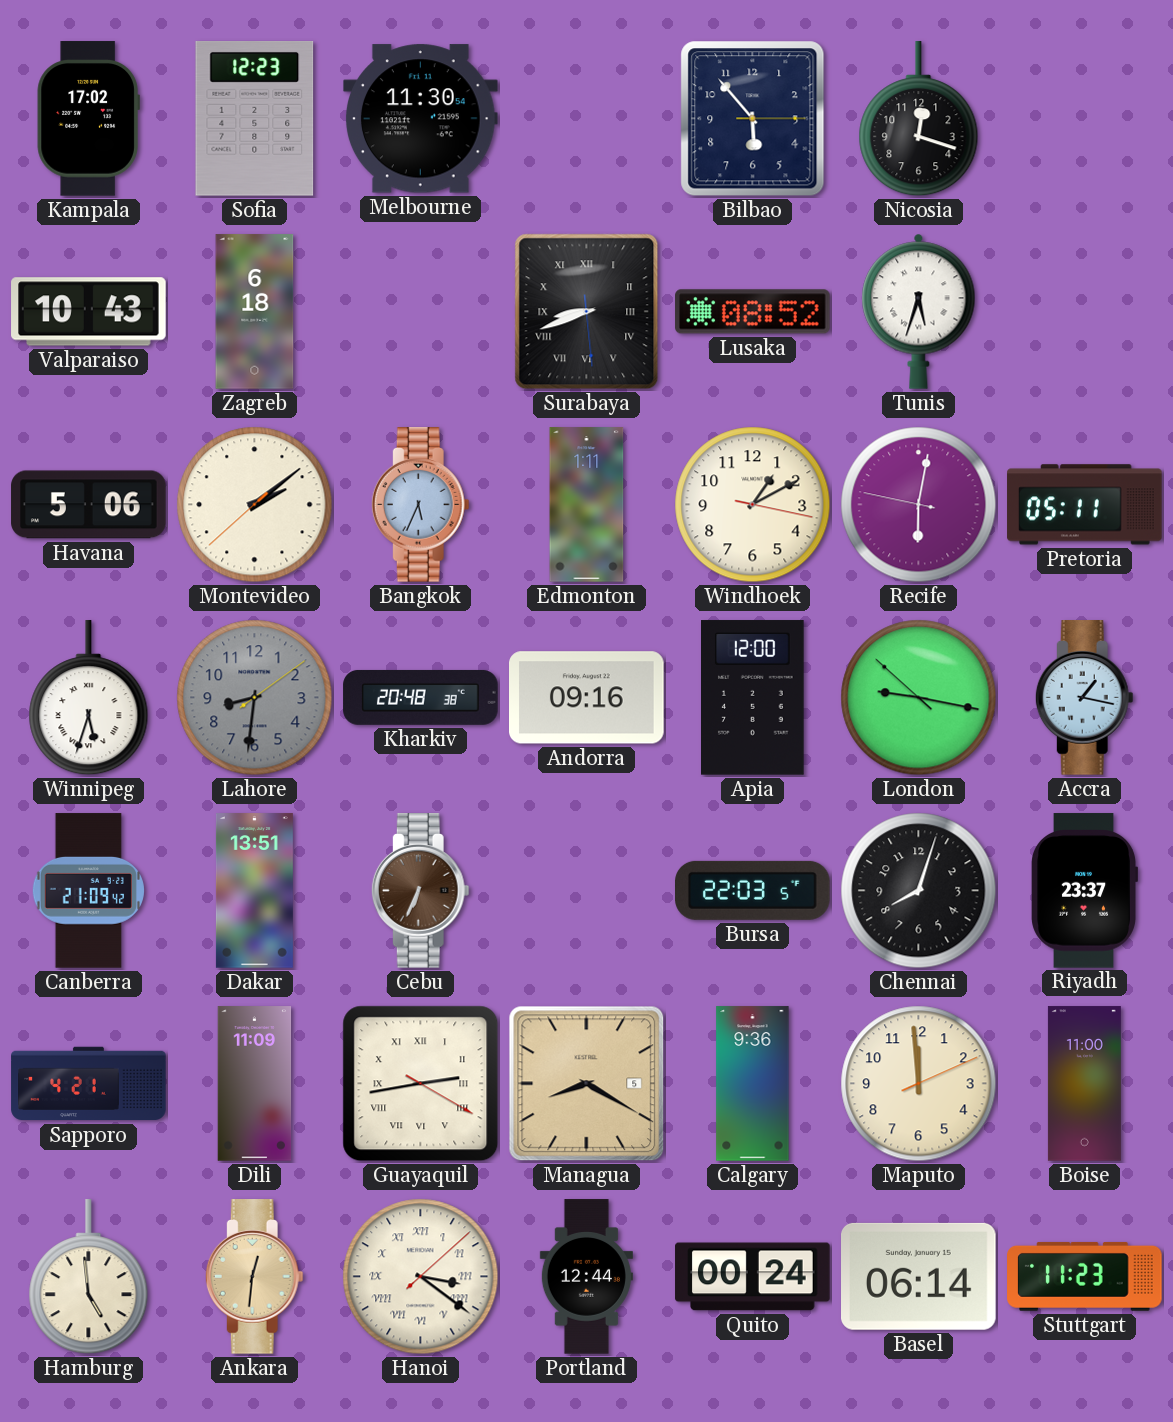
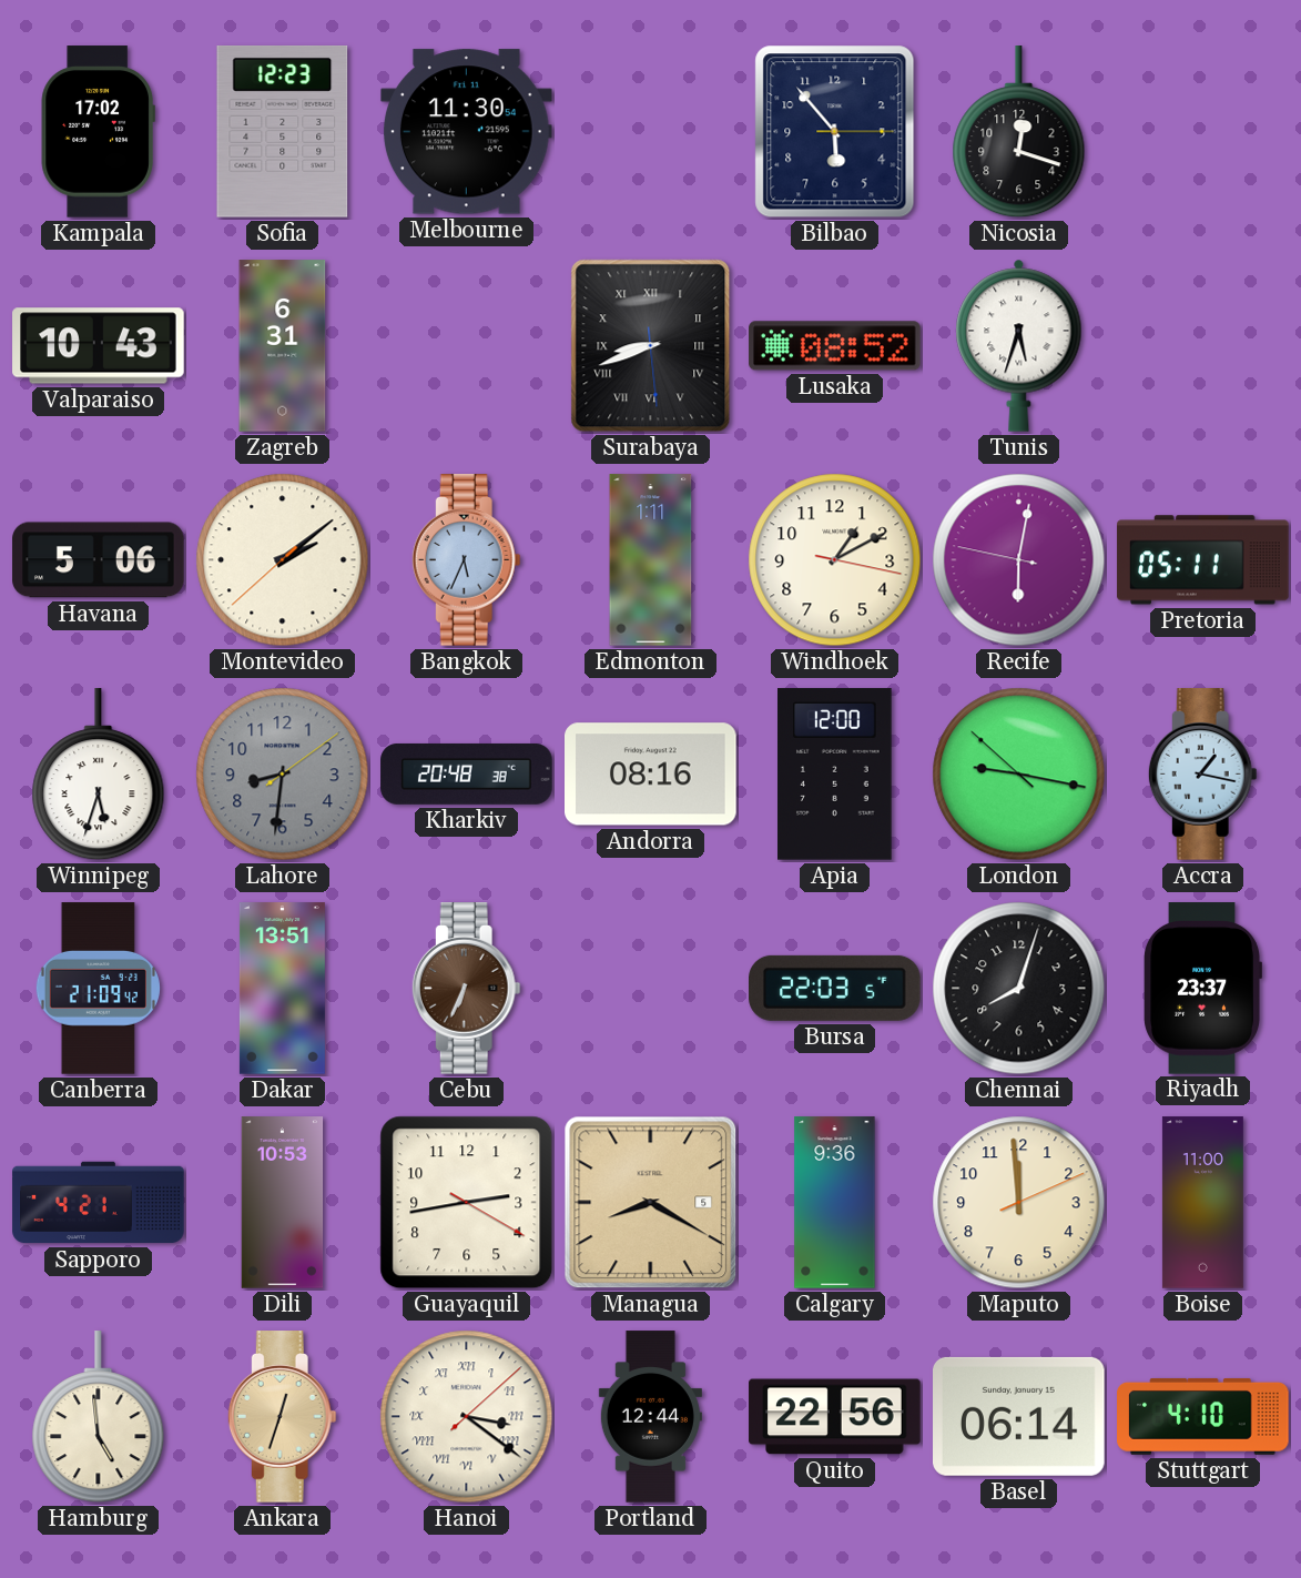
Zagreb: 6:18 -> 6:31
Andorra: 09:16 -> 08:16
Dili: 11:09 -> 10:53
Guayaquil numerals: Roman -> Arabic
Ankara: 12:31 -> 12:33
Quito: 00:24 -> 22:56
Stuttgart: 11:23 -> 4:10
